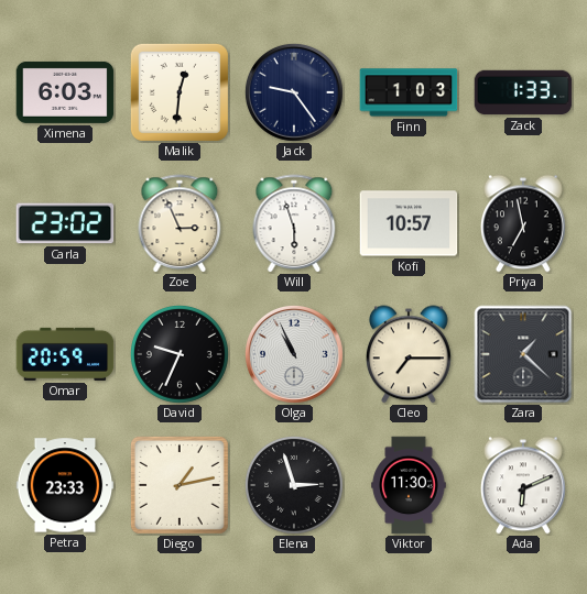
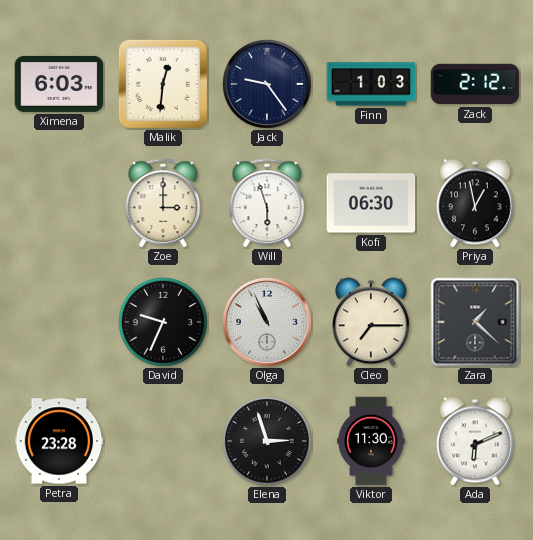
Zack: 1:33 -> 2:12
Carla: 23:02 -> none
Zoe: 2:56 -> 3:00
Kofi: 10:57 -> 06:30
Priya: 6:58 -> 12:58
Omar: 20:59 -> none
Petra: 23:33 -> 23:28
Diego: 1:13 -> none
